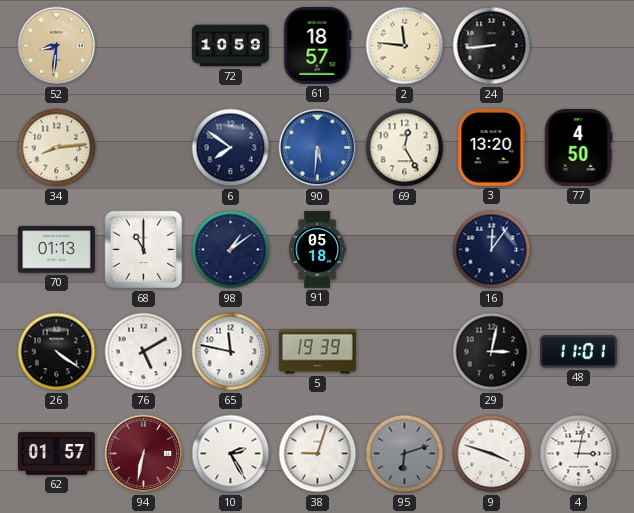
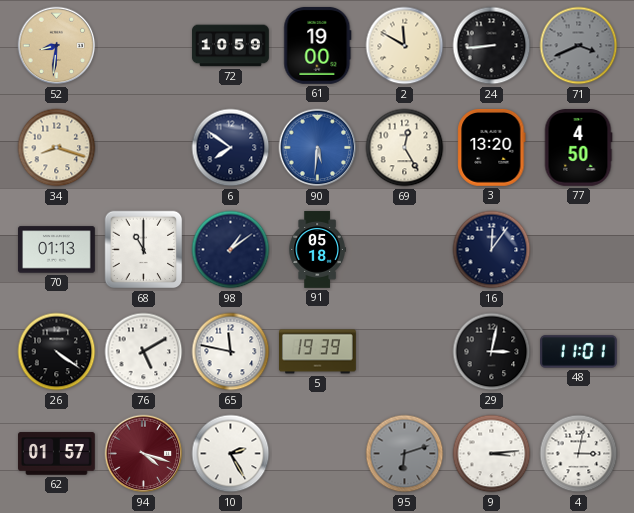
61: 18:57 -> 19:00
2: 11:46 -> 11:50
71: none -> 3:41
34: 8:14 -> 8:18
94: 6:32 -> 4:18
38: 9:03 -> none
9: 3:48 -> 3:14
